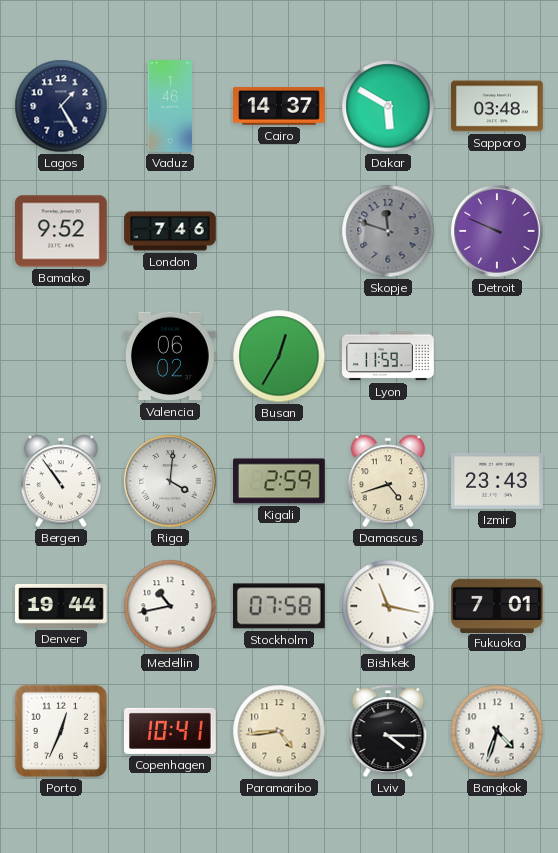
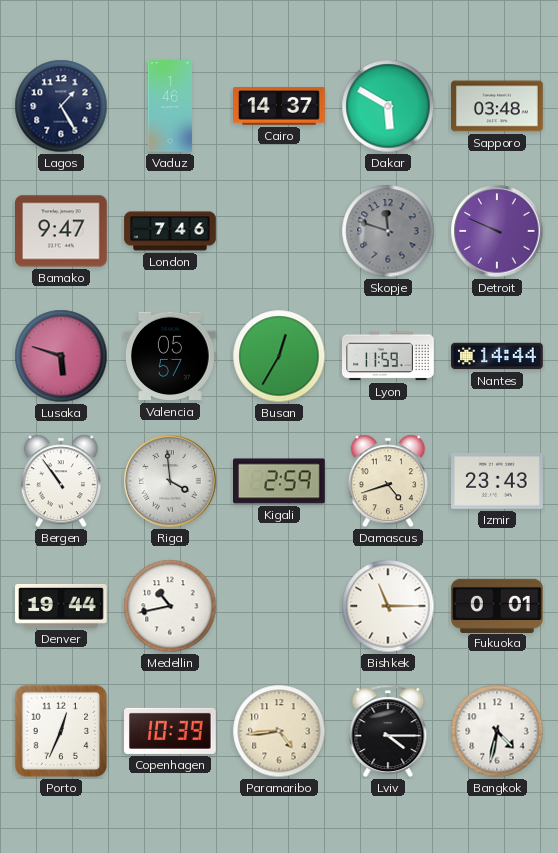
Bamako: 9:52 -> 9:47
Lusaka: none -> 5:48
Valencia: 06:02 -> 05:57
Nantes: none -> 14:44
Riga: 4:01 -> 3:59
Stockholm: 07:58 -> none
Bishkek: 11:17 -> 11:15
Fukuoka: 7:01 -> 0:01
Copenhagen: 10:41 -> 10:39
Bangkok: 4:33 -> 4:32
